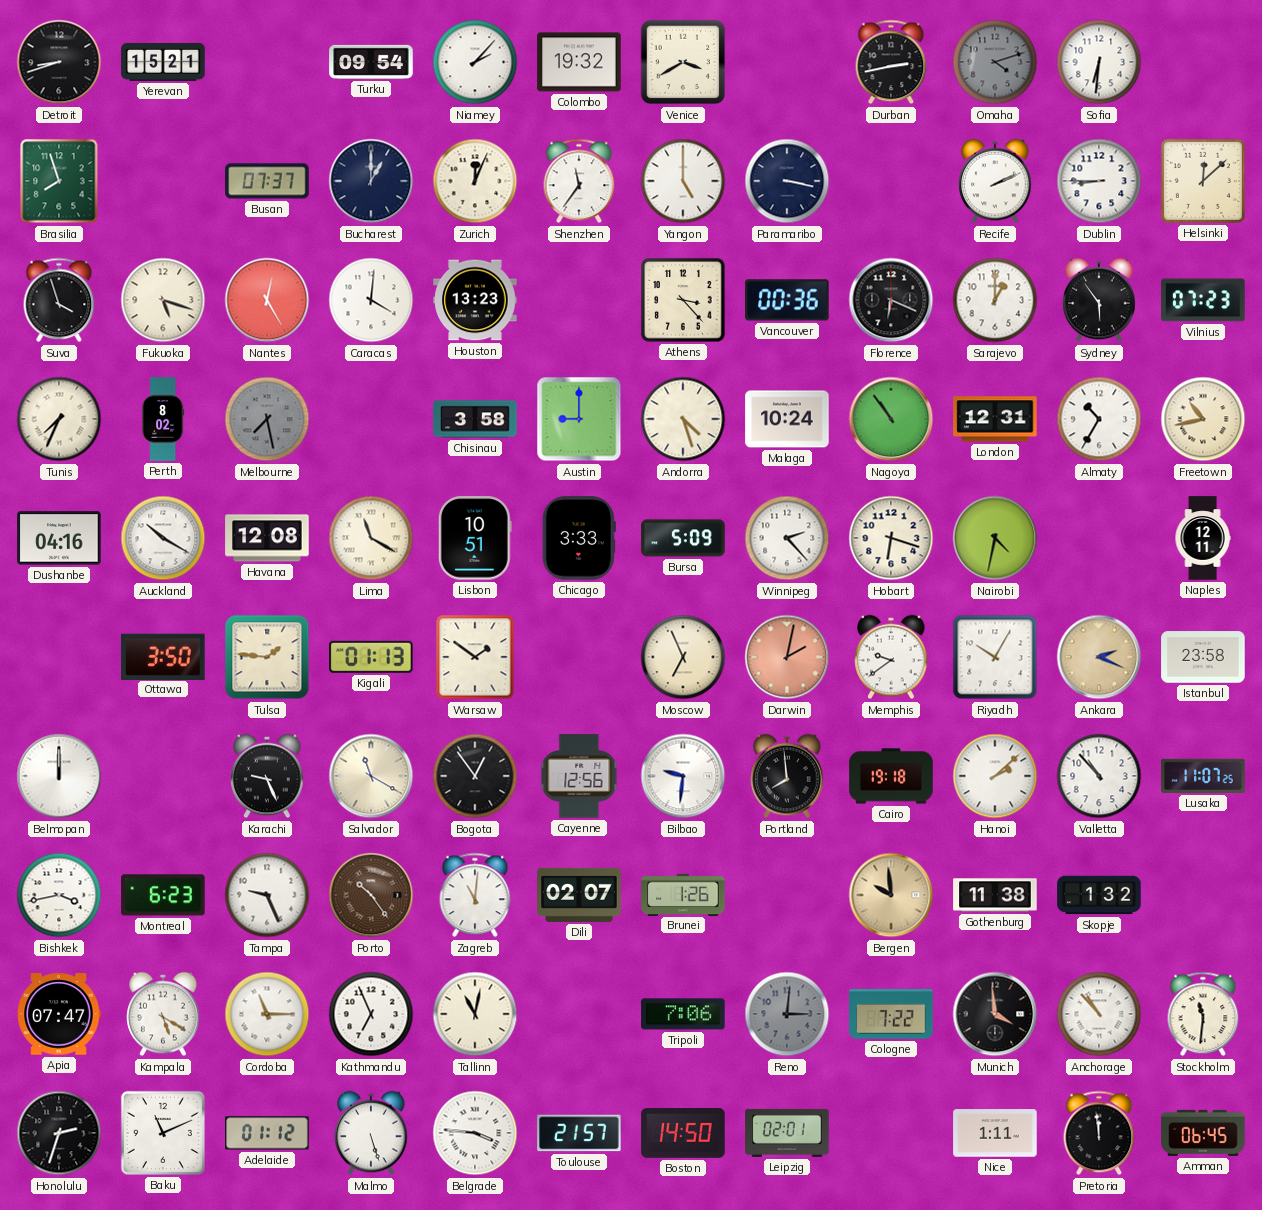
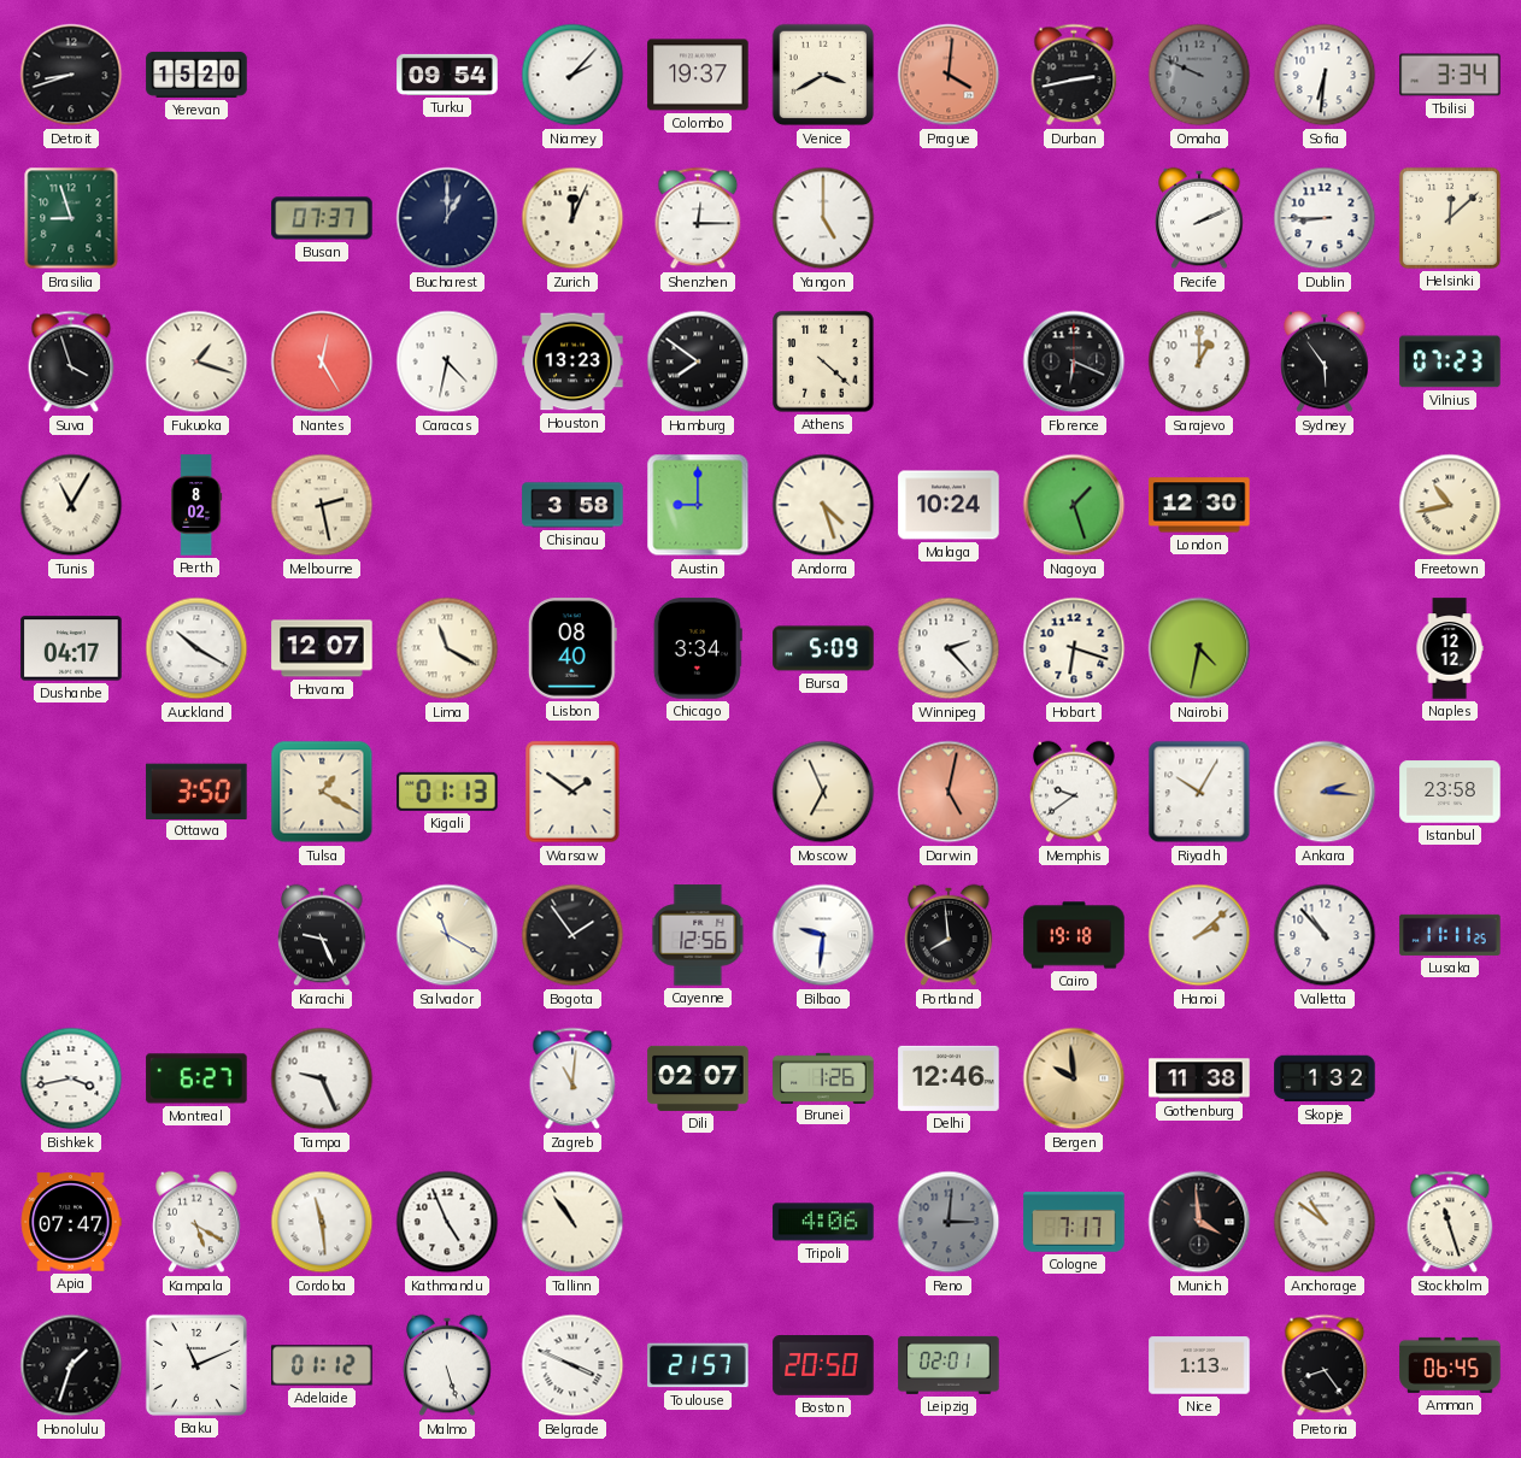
Yerevan: 15:21 -> 15:20
Colombo: 19:32 -> 19:37
Prague: none -> 4:01
Omaha: 4:12 -> 9:49
Tbilisi: none -> 3:34
Brasilia: 7:57 -> 8:57
Shenzhen: 11:36 -> 12:15
Paramaribo: 3:17 -> none
Fukuoka: 5:18 -> 1:18
Caracas: 4:01 -> 4:32
Hamburg: none -> 7:51
Athens: 3:23 -> 4:22
Vancouver: 00:36 -> none
Tunis: 7:34 -> 11:05
Melbourne: 7:28 -> 2:28
Melbourne dial: grey -> cream
Nagoya: 10:54 -> 1:27
London: 12:31 -> 12:30
Almaty: 10:35 -> none
Dushanbe: 04:16 -> 04:17
Havana: 12:08 -> 12:07
Lisbon: 10:51 -> 08:40
Chicago: 3:33 -> 3:34
Naples: 12:11 -> 12:12
Tulsa: 1:46 -> 1:20
Darwin: 2:02 -> 5:02
Ankara: 2:19 -> 2:16
Belmopan: 12:00 -> none
Bogota: 12:54 -> 1:54
Lusaka: 11:07 -> 11:11
Montreal: 6:23 -> 6:27
Porto: 10:24 -> none
Delhi: none -> 12:46
Cordoba: 11:15 -> 11:29
Kathmandu: 6:56 -> 4:56
Tallinn: 11:02 -> 10:54
Tripoli: 7:06 -> 4:06
Cologne: 7:22 -> 7:17
Anchorage: 10:53 -> 10:51
Stockholm: 11:31 -> 11:27
Honolulu: 2:33 -> 1:33
Belgrade: 3:46 -> 3:49
Boston: 14:50 -> 20:50
Nice: 1:11 -> 1:13
Pretoria: 11:59 -> 8:24
